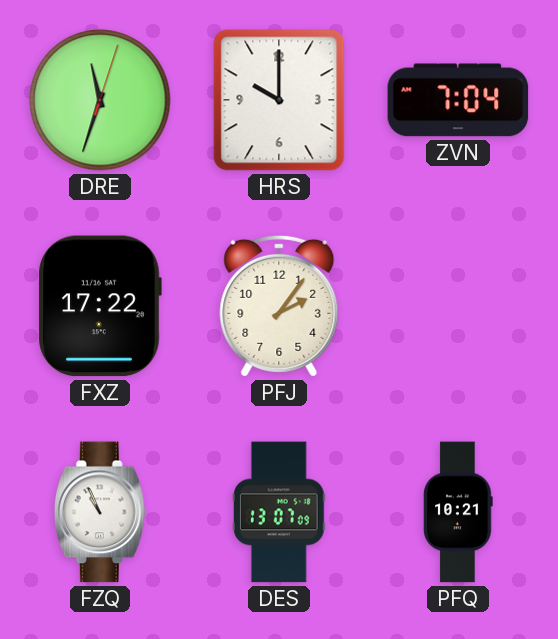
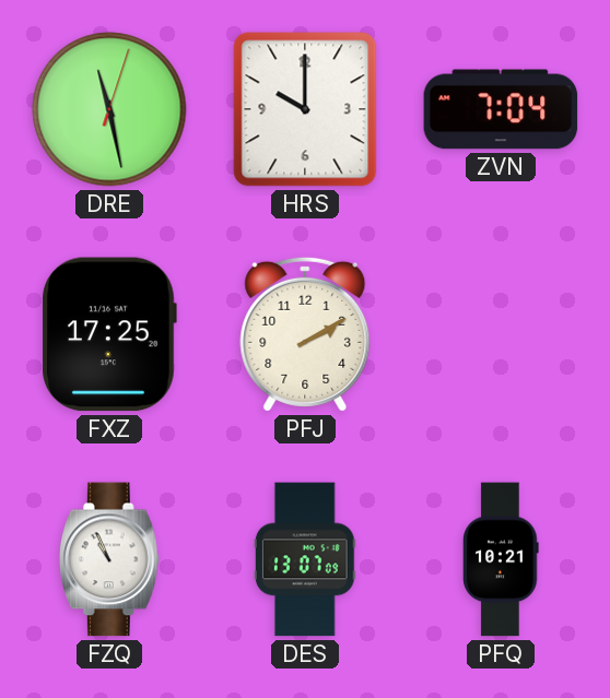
DRE: 11:33 -> 11:28
FXZ: 17:22 -> 17:25
PFJ: 2:06 -> 2:10
